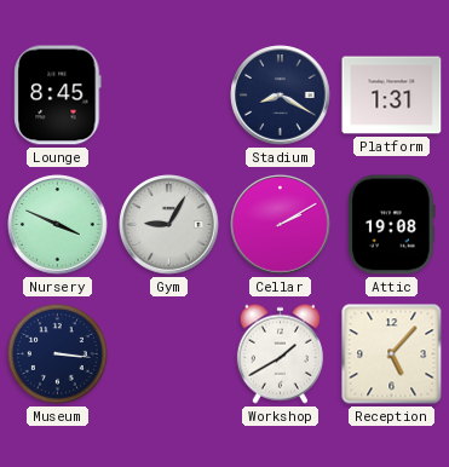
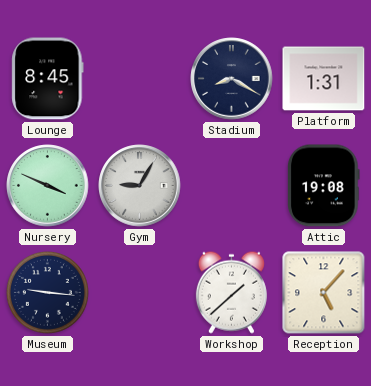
Cellar: 2:10 -> none
Museum: 3:16 -> 9:16
Workshop: 1:40 -> 1:38
